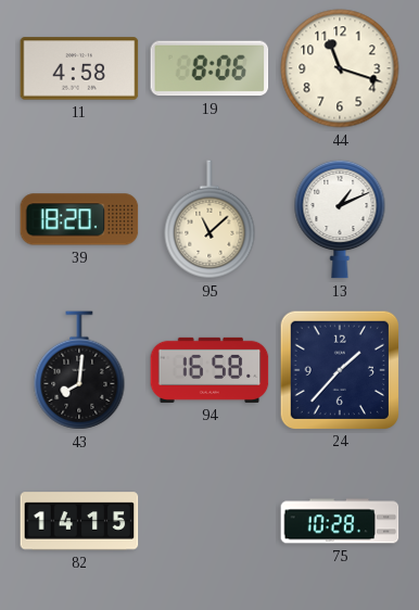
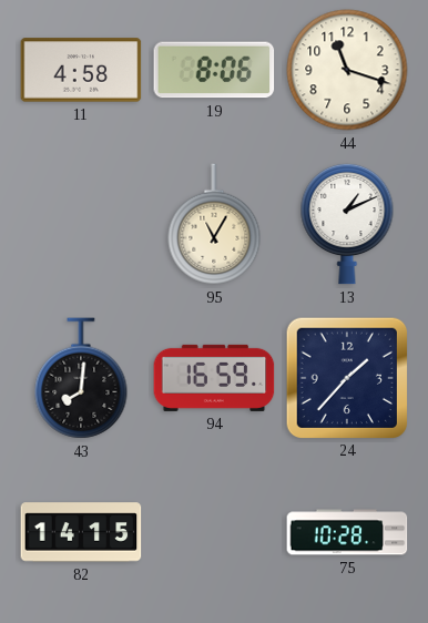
39: 18:20 -> none
95: 11:08 -> 11:05
94: 16:58 -> 16:59
